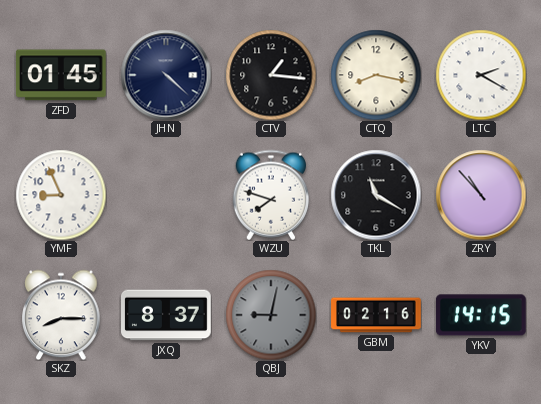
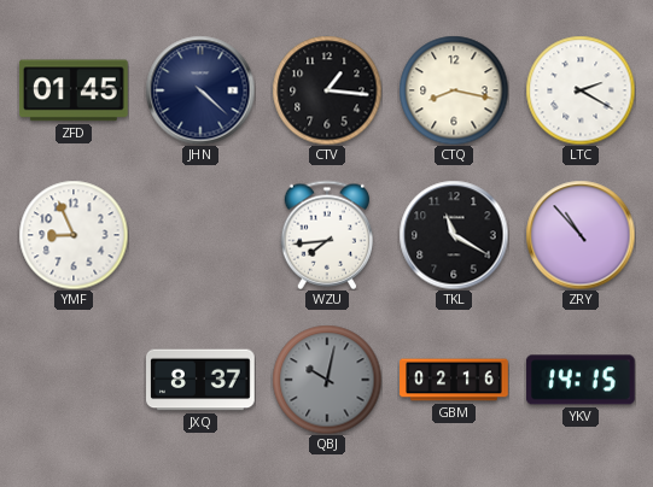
WZU: 7:48 -> 7:44
SKZ: 8:15 -> none
QBJ: 9:02 -> 10:02
